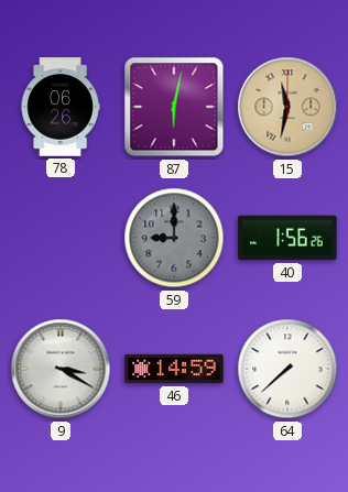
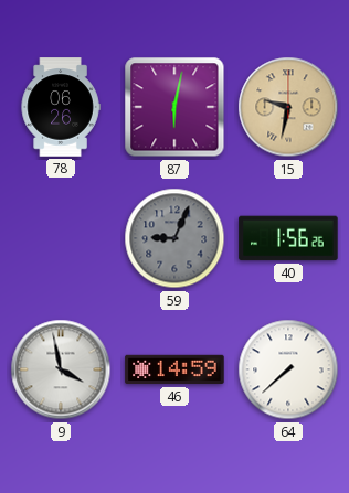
15: 11:32 -> 9:32
59: 9:00 -> 9:04
9: 3:20 -> 3:58
